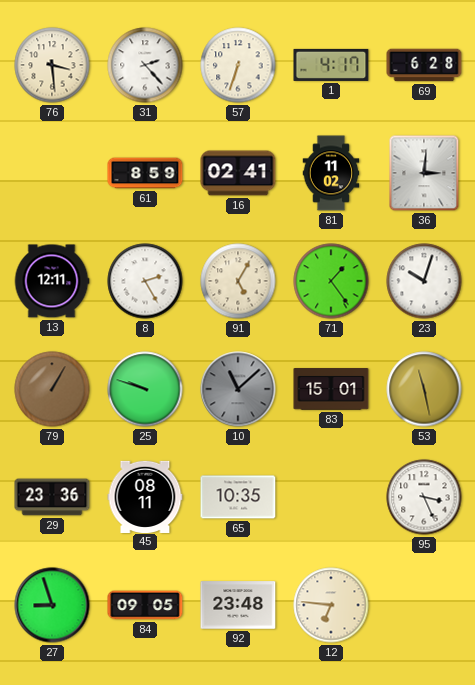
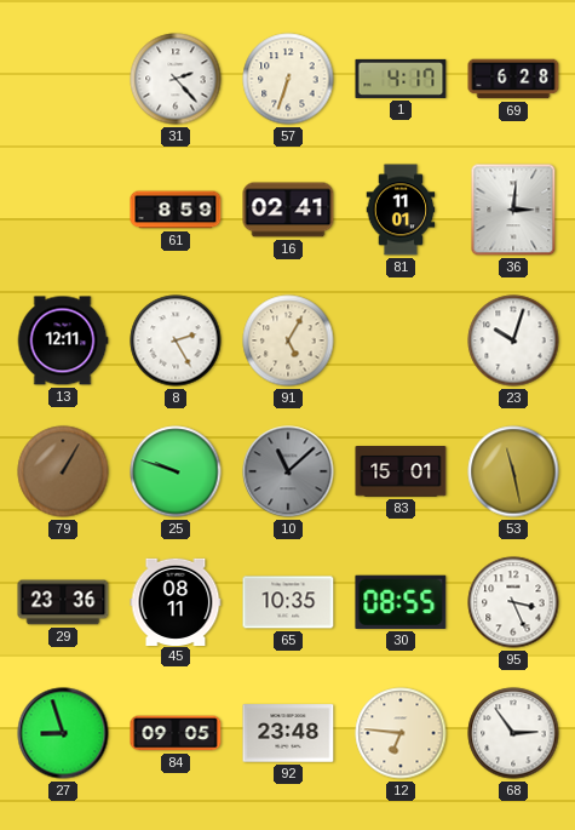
76: 3:29 -> none
81: 11:02 -> 11:01
71: 1:24 -> none
30: none -> 08:55
68: none -> 2:54
